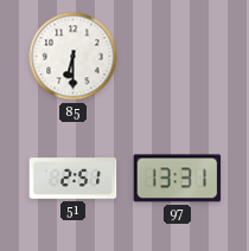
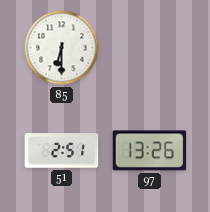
97: 13:31 -> 13:26
